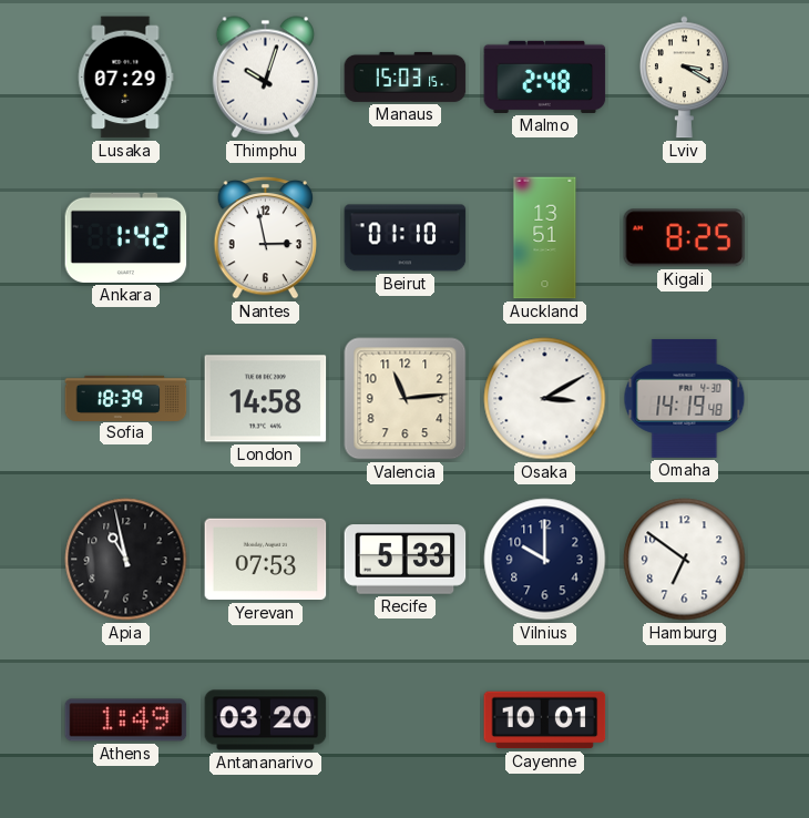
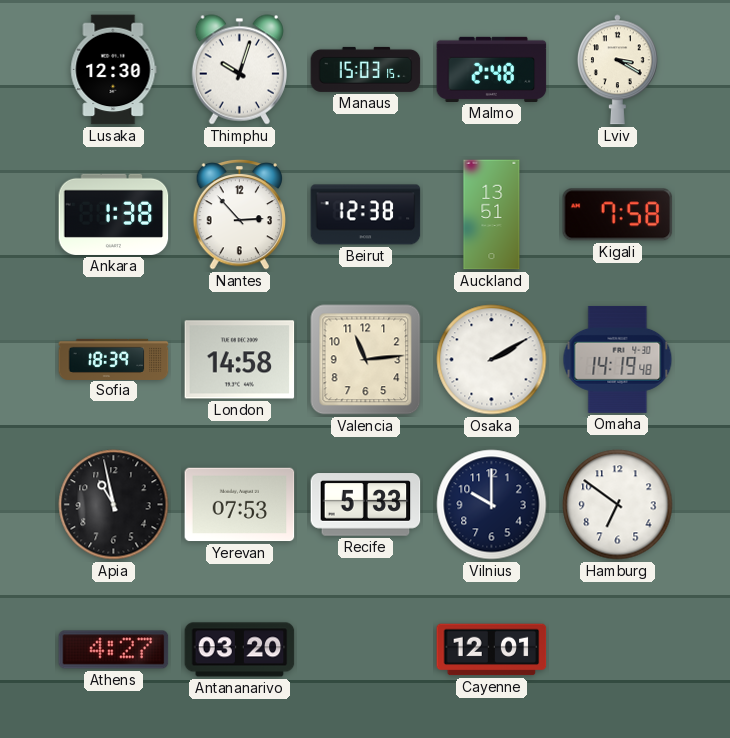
Lusaka: 07:29 -> 12:30
Ankara: 1:42 -> 1:38
Nantes: 2:58 -> 2:53
Beirut: 01:10 -> 12:38
Kigali: 8:25 -> 7:58
Osaka: 3:10 -> 2:10
Athens: 1:49 -> 4:27
Cayenne: 10:01 -> 12:01
